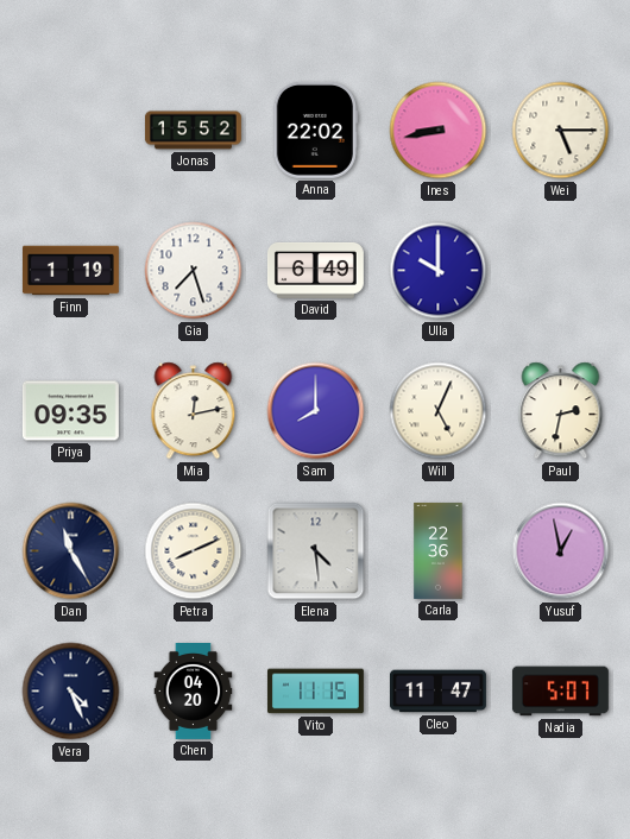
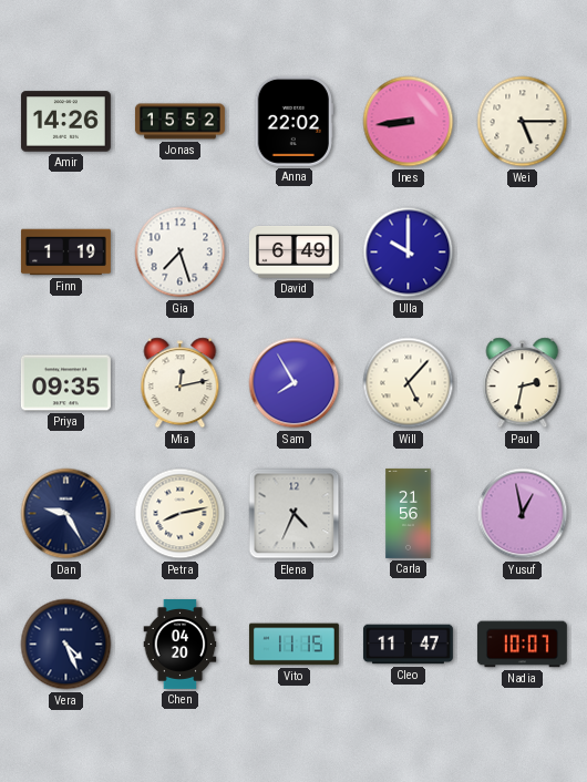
Amir: none -> 14:26
Ines: 8:43 -> 8:44
Sam: 8:00 -> 7:55
Will: 5:04 -> 5:07
Dan: 11:25 -> 9:25
Petra: 8:11 -> 8:13
Elena: 4:29 -> 4:34
Carla: 22:36 -> 21:56
Nadia: 5:07 -> 10:07
